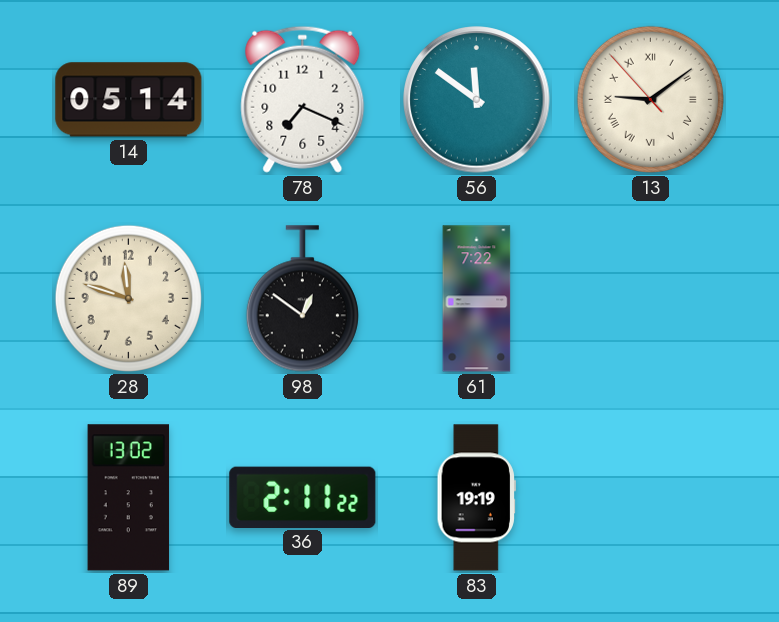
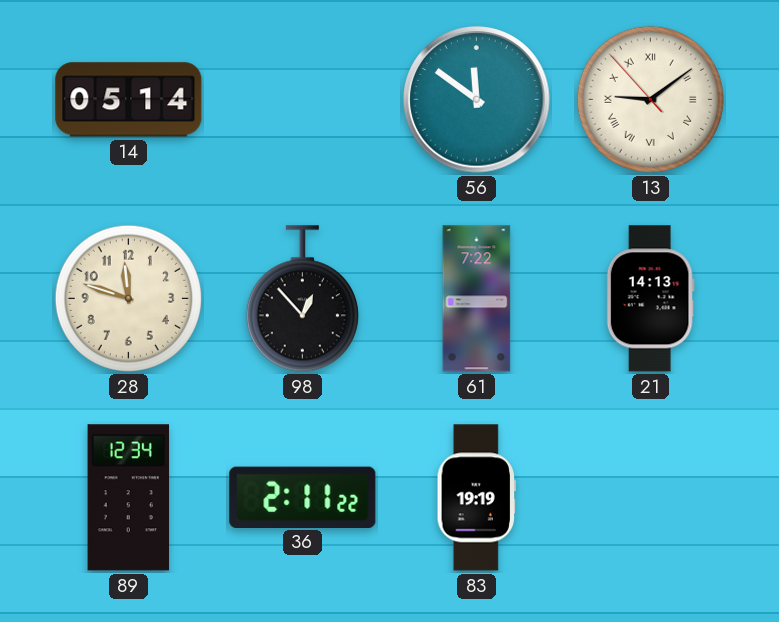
78: 7:19 -> none
98: 12:51 -> 12:53
21: none -> 14:13
89: 13:02 -> 12:34
